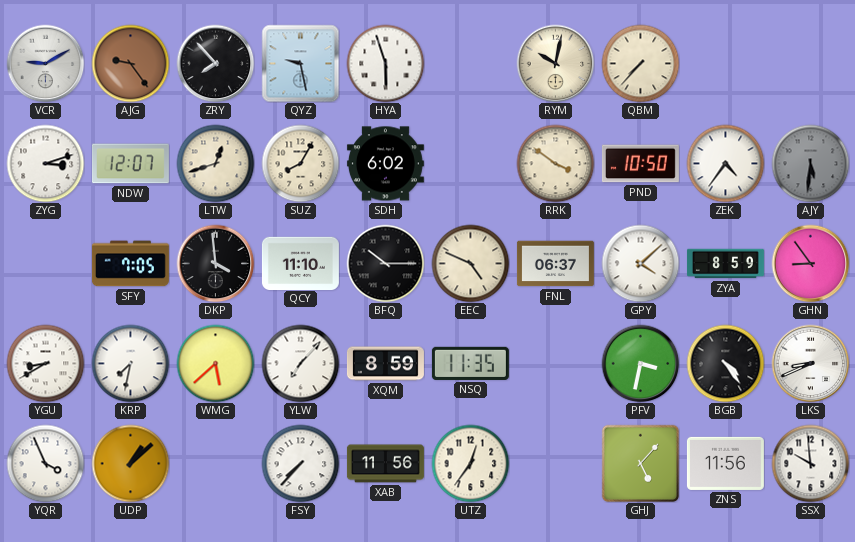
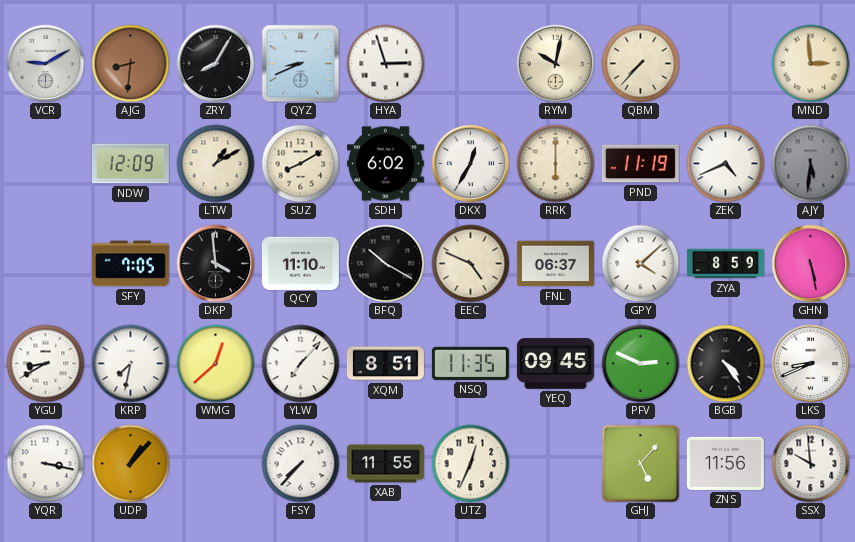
AJG: 9:24 -> 8:31
ZRY: 7:53 -> 8:05
QYZ: 9:28 -> 8:41
HYA: 5:57 -> 2:57
MND: none -> 2:59
ZYG: 3:12 -> none
NDW: 12:07 -> 12:09
LTW: 12:42 -> 1:10
SUZ: 8:05 -> 8:10
DKX: none -> 12:35
RRK: 3:51 -> 6:00
PND: 10:50 -> 11:19
ZEK: 4:36 -> 4:41
BFQ: 10:15 -> 10:20
GHN: 8:54 -> 5:28
WMG: 5:38 -> 12:38
XQM: 8:59 -> 8:51
YEQ: none -> 09:45
PFV: 3:32 -> 2:49
YQR: 3:56 -> 3:17
UDP: 1:08 -> 1:07
XAB: 11:56 -> 11:55
UTZ: 12:36 -> 12:34
